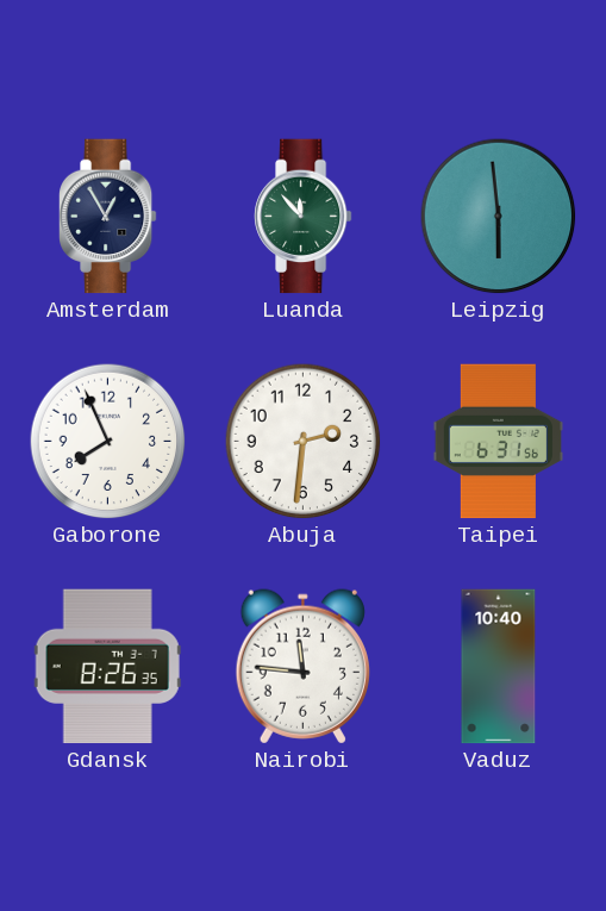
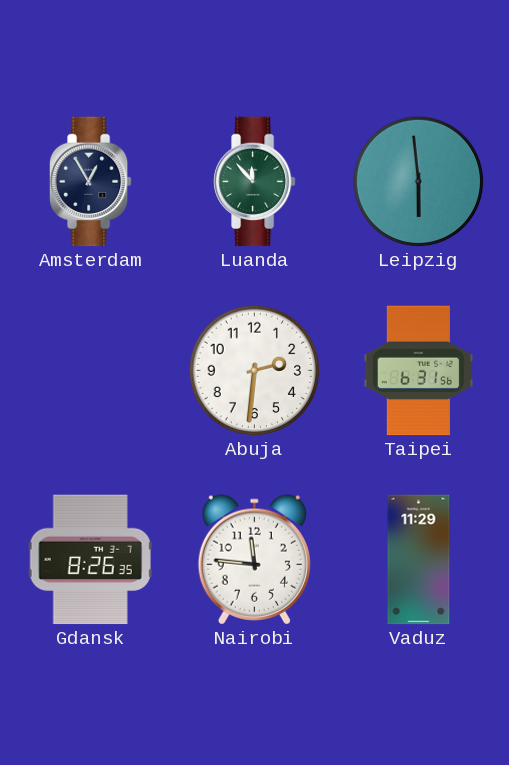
Gaborone: 7:56 -> none
Vaduz: 10:40 -> 11:29
